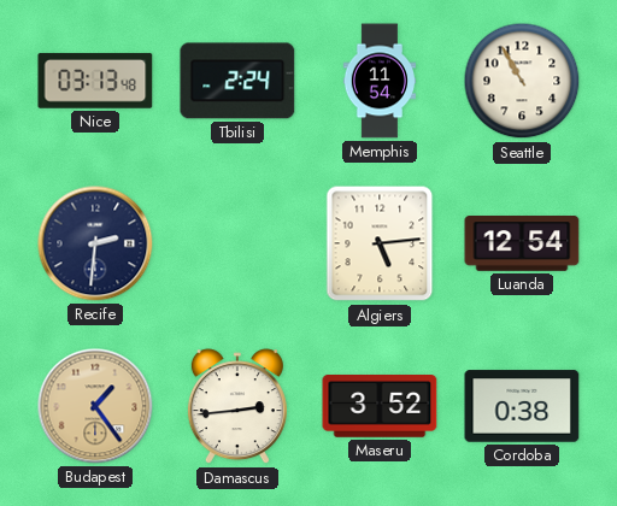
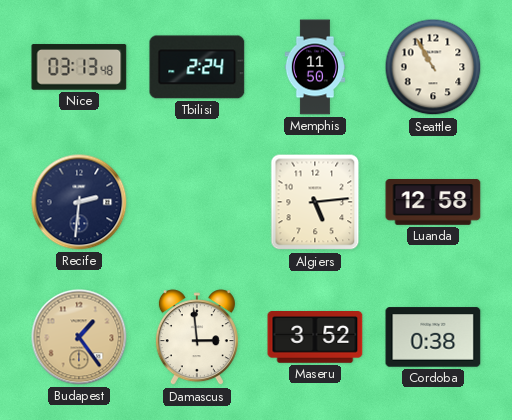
Memphis: 11:54 -> 11:50
Luanda: 12:54 -> 12:58
Damascus: 2:44 -> 2:59
